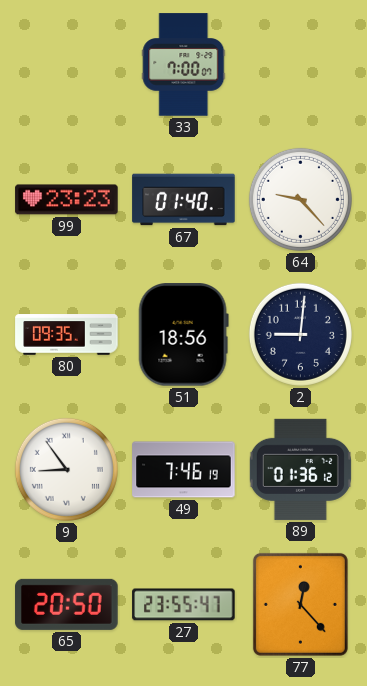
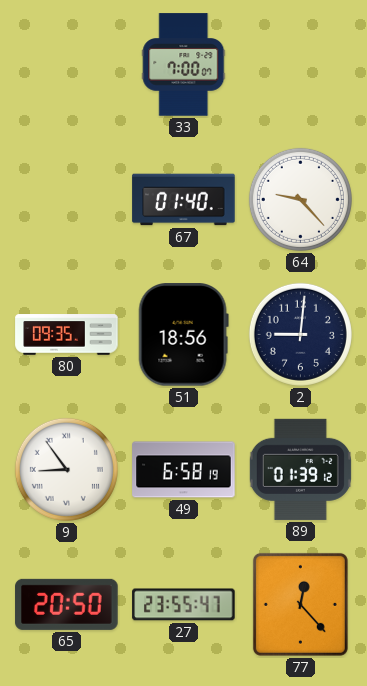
99: 23:23 -> none
49: 7:46 -> 6:58
89: 01:36 -> 01:39
